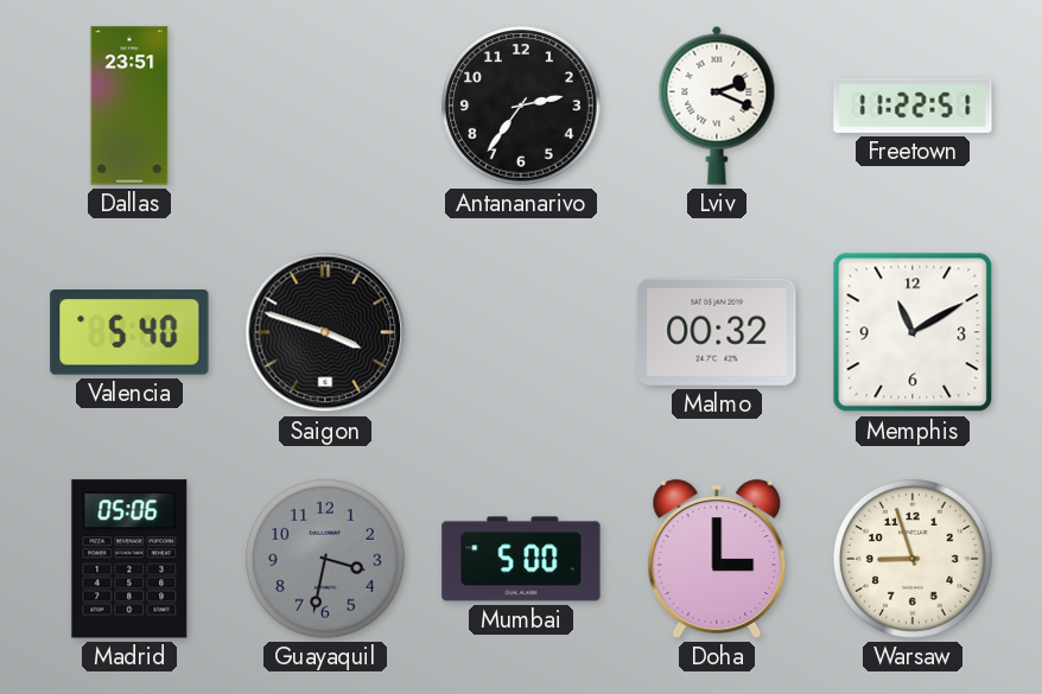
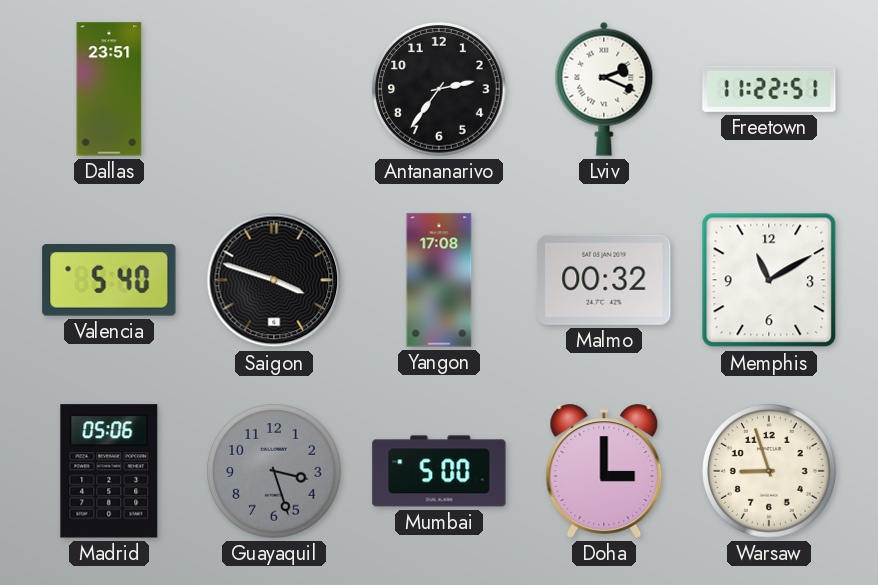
Yangon: none -> 17:08
Guayaquil: 3:32 -> 3:27
